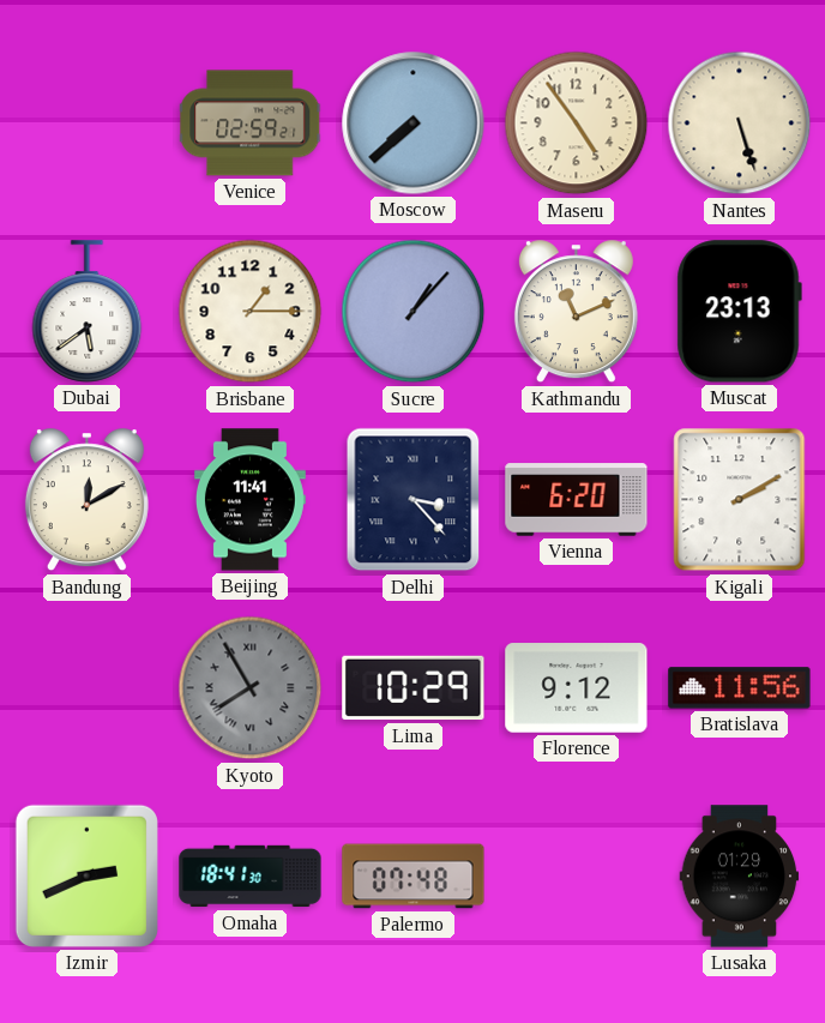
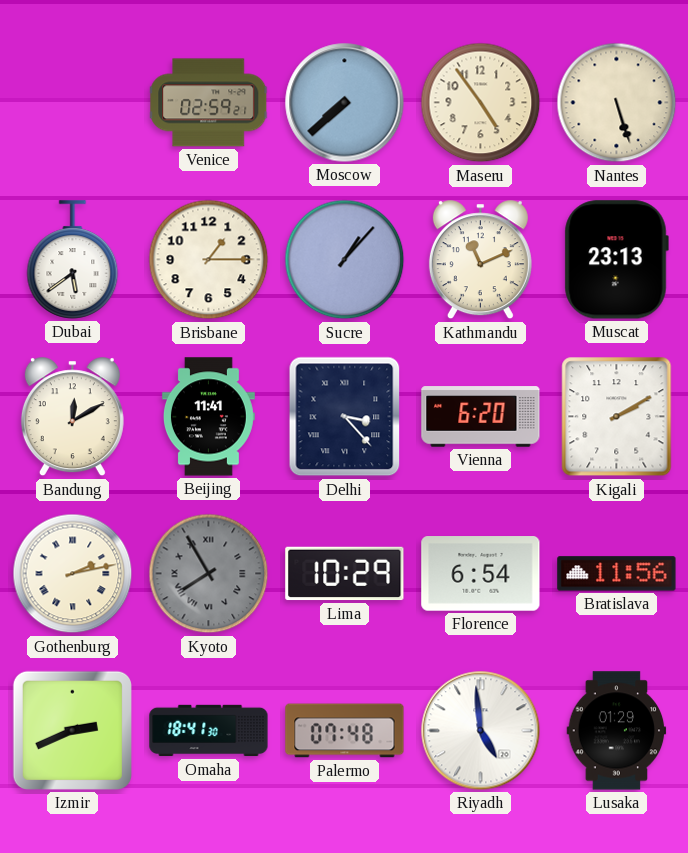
Gothenburg: none -> 2:13
Florence: 9:12 -> 6:54
Riyadh: none -> 4:59
